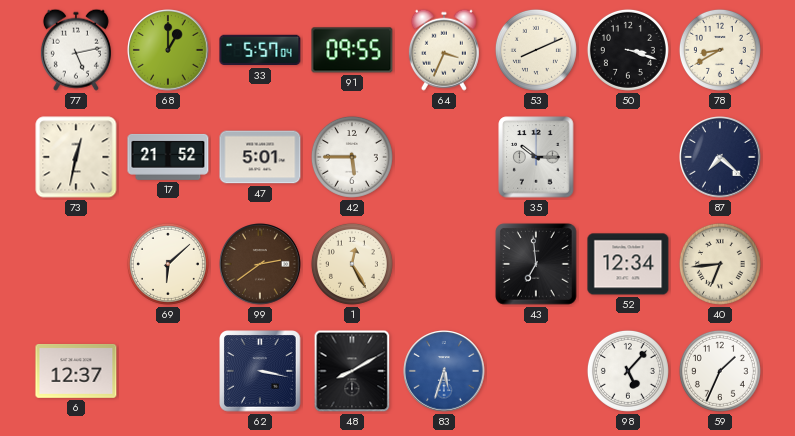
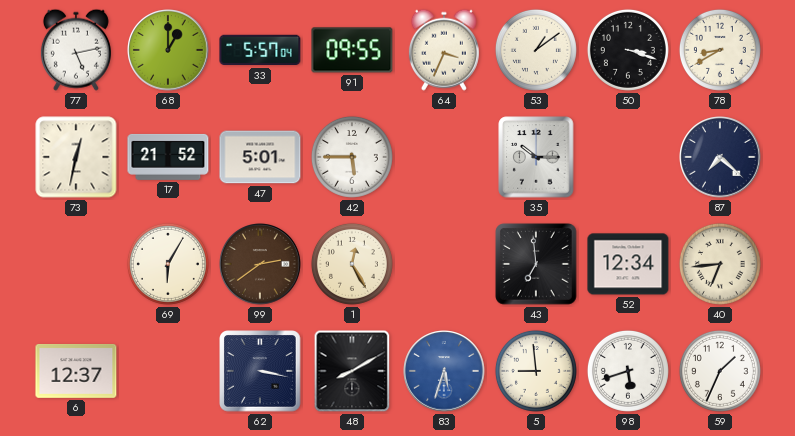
53: 8:11 -> 1:09
69: 6:08 -> 6:05
5: none -> 8:59
98: 5:07 -> 5:42
